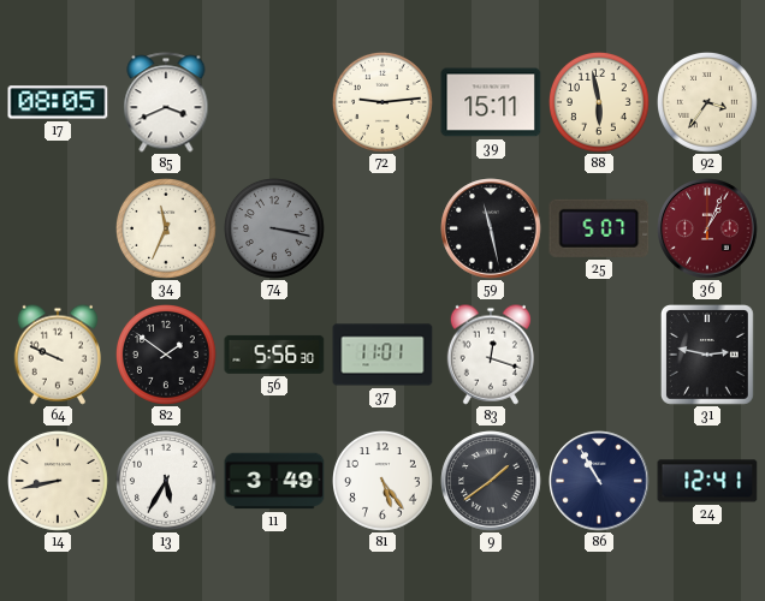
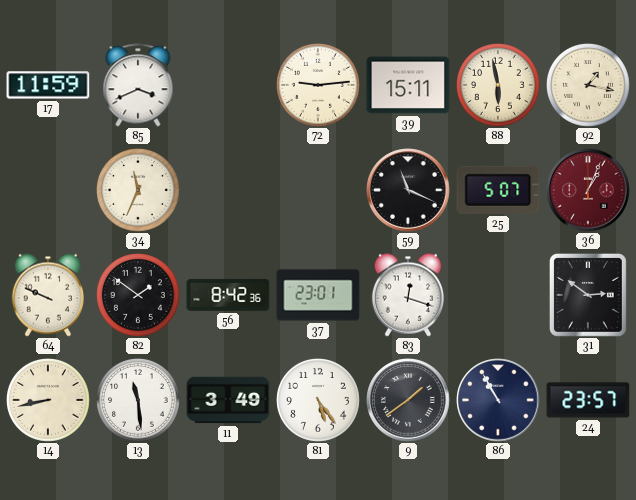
17: 08:05 -> 11:59
92: 3:36 -> 1:17
74: 3:17 -> none
59: 11:28 -> 11:19
56: 5:56 -> 8:42
37: 11:01 -> 23:01
31: 2:47 -> 2:51
13: 5:35 -> 11:29
24: 12:41 -> 23:57
